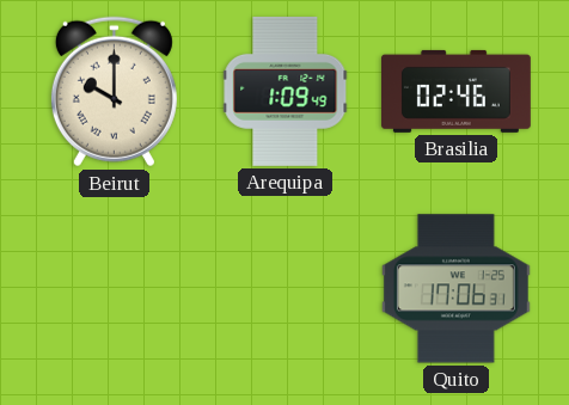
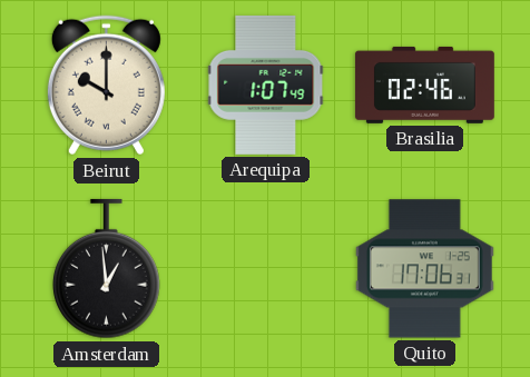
Arequipa: 1:09 -> 1:07
Amsterdam: none -> 12:59
